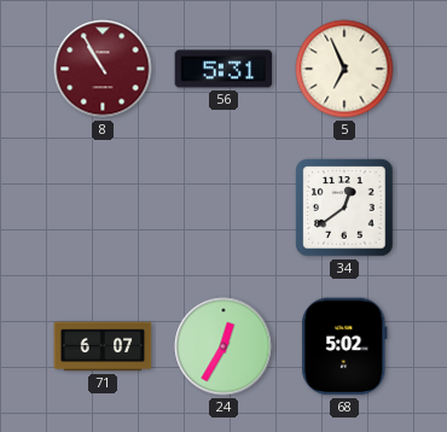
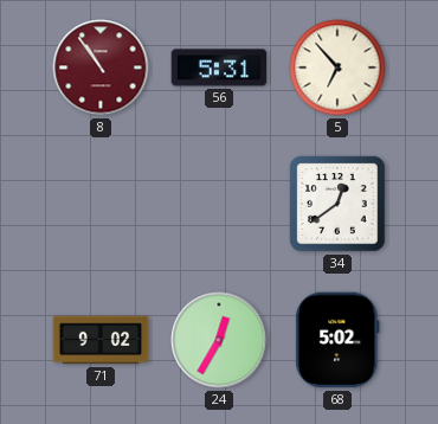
8: 10:55 -> 10:54
5: 6:56 -> 6:53
71: 6:07 -> 9:02
